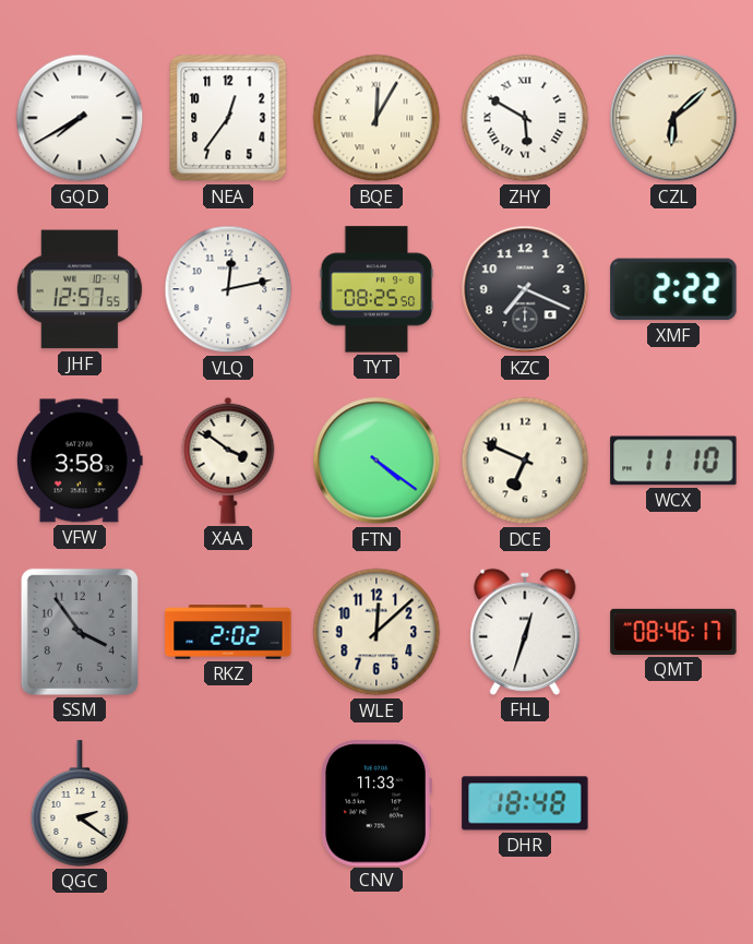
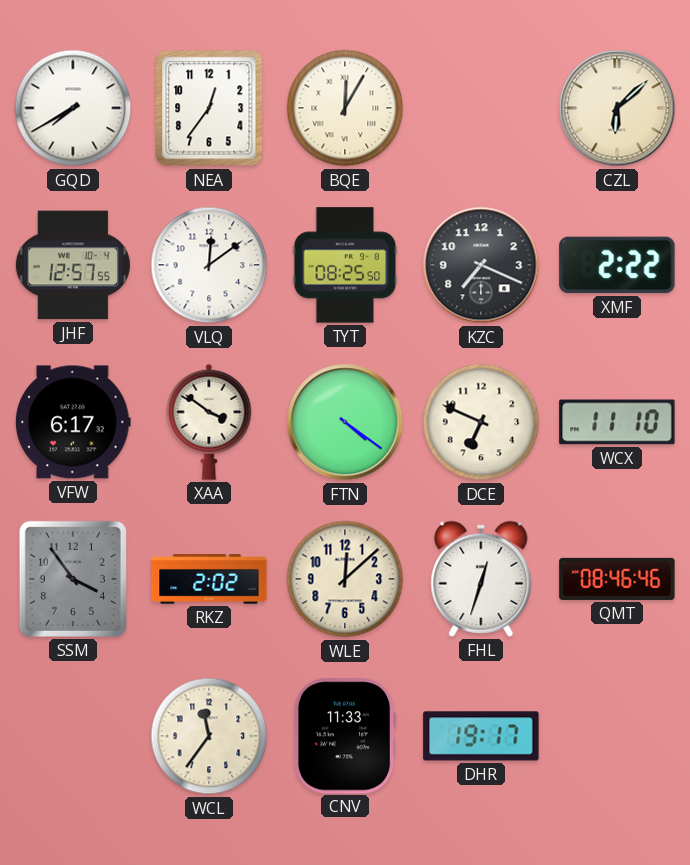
ZHY: 5:50 -> none
VLQ: 12:13 -> 12:09
VFW: 3:58 -> 6:17
QMT: 08:46:17 -> 08:46:46
QGC: 2:21 -> none
WCL: none -> 11:36
DHR: 18:48 -> 19:17
